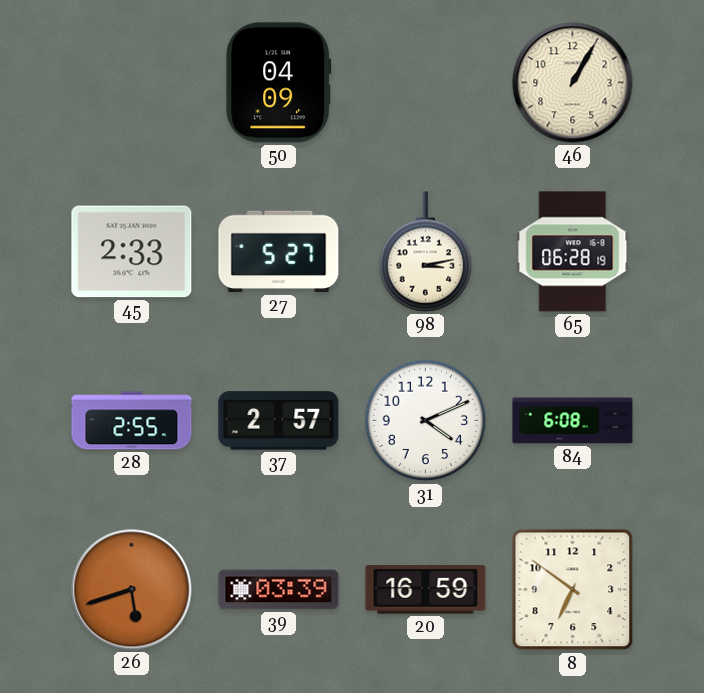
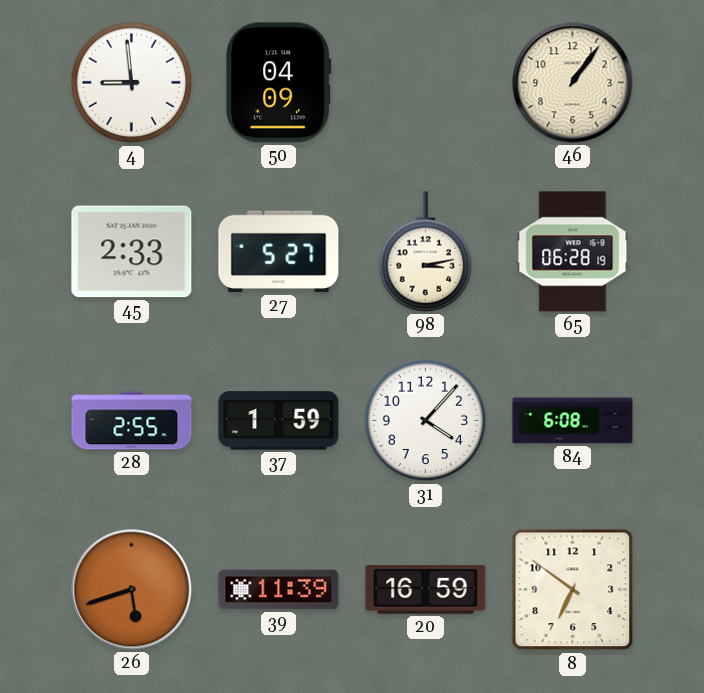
4: none -> 8:59
46: 1:05 -> 1:06
37: 2:57 -> 1:59
31: 4:11 -> 4:07
39: 03:39 -> 11:39
